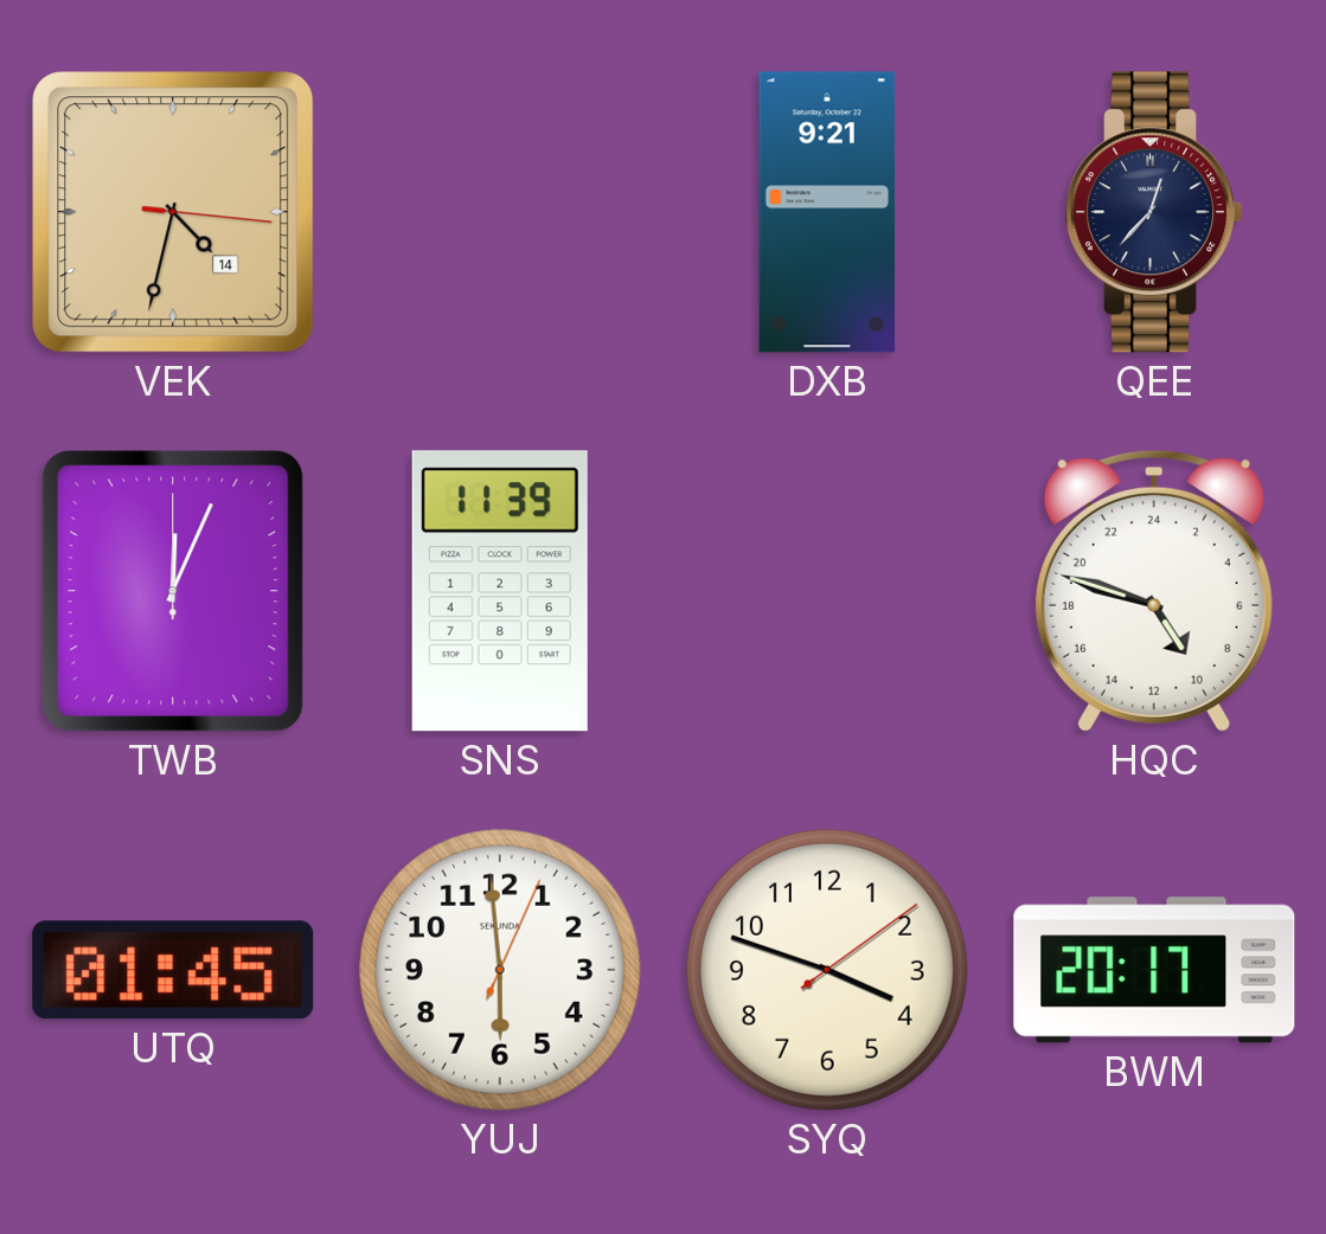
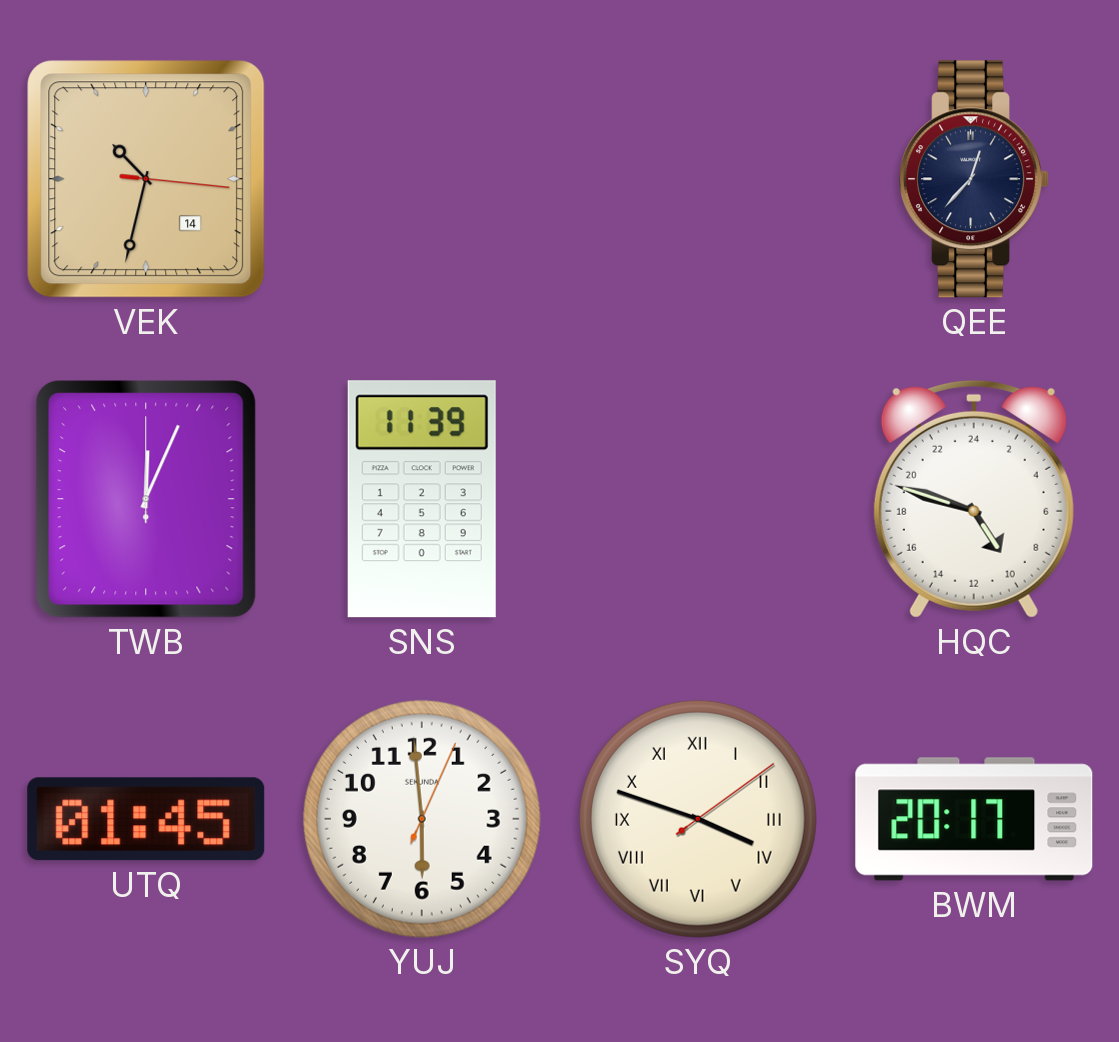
VEK: 4:32 -> 10:32
DXB: 9:21 -> none
SYQ numerals: Arabic -> Roman
